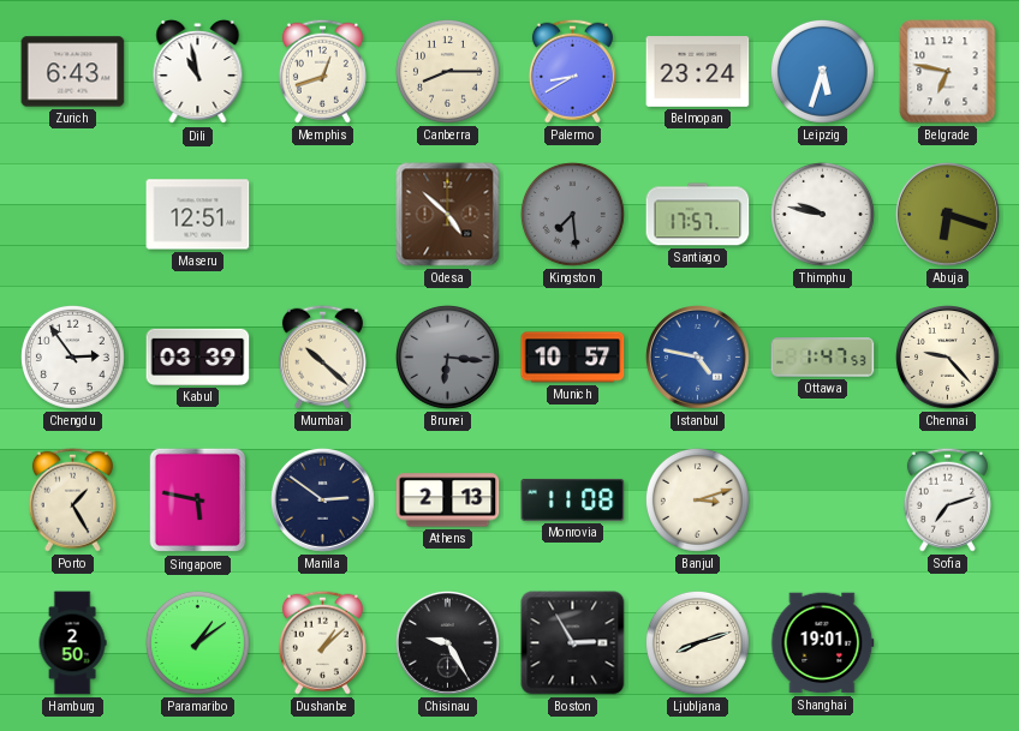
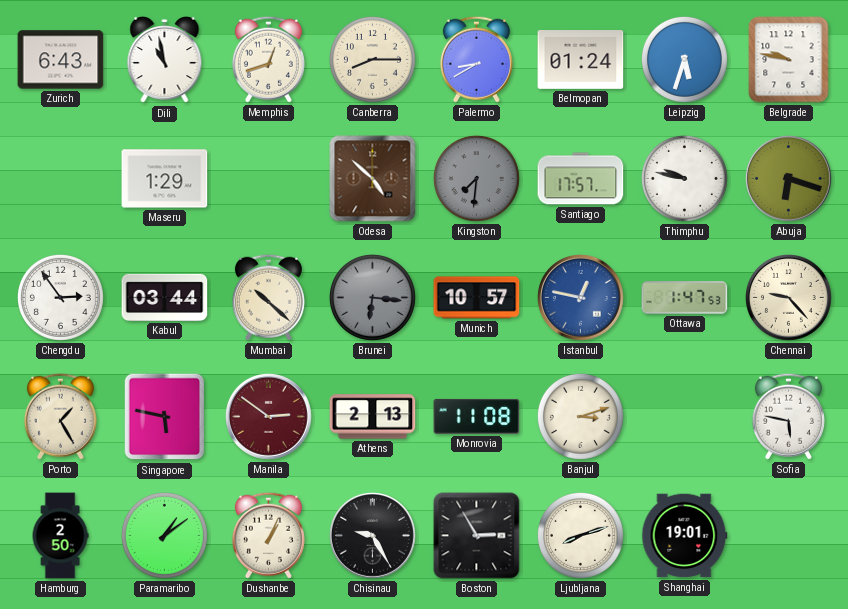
Belmopan: 23:24 -> 01:24
Belgrade: 6:47 -> 9:47
Maseru: 12:51 -> 1:29
Kingston: 7:29 -> 7:31
Kabul: 03:39 -> 03:44
Istanbul: 4:47 -> 12:47
Manila dial: navy -> burgundy
Sofia: 7:12 -> 5:47
Dushanbe: 1:08 -> 1:04
